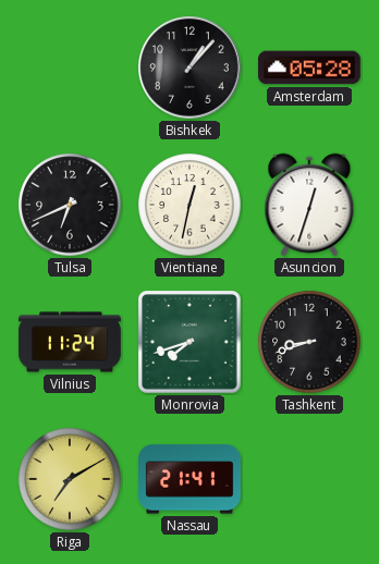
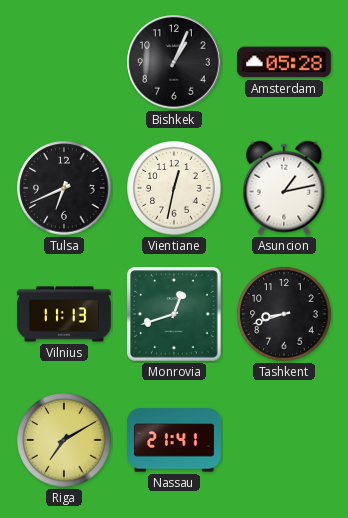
Bishkek: 1:07 -> 1:04
Asuncion: 12:33 -> 1:13
Vilnius: 11:24 -> 11:13
Monrovia: 7:42 -> 12:42
